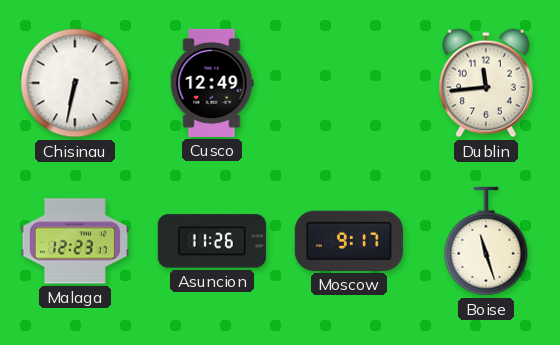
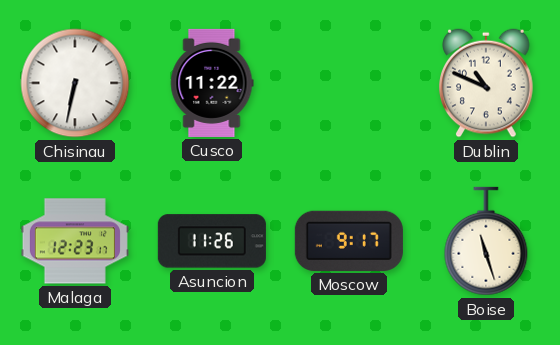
Cusco: 12:49 -> 11:22
Dublin: 11:44 -> 10:49
